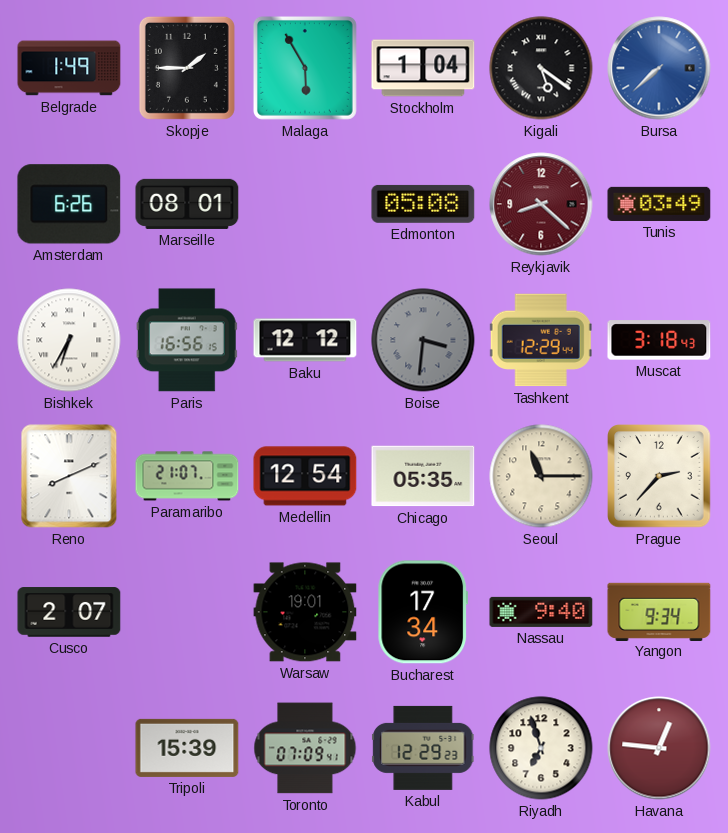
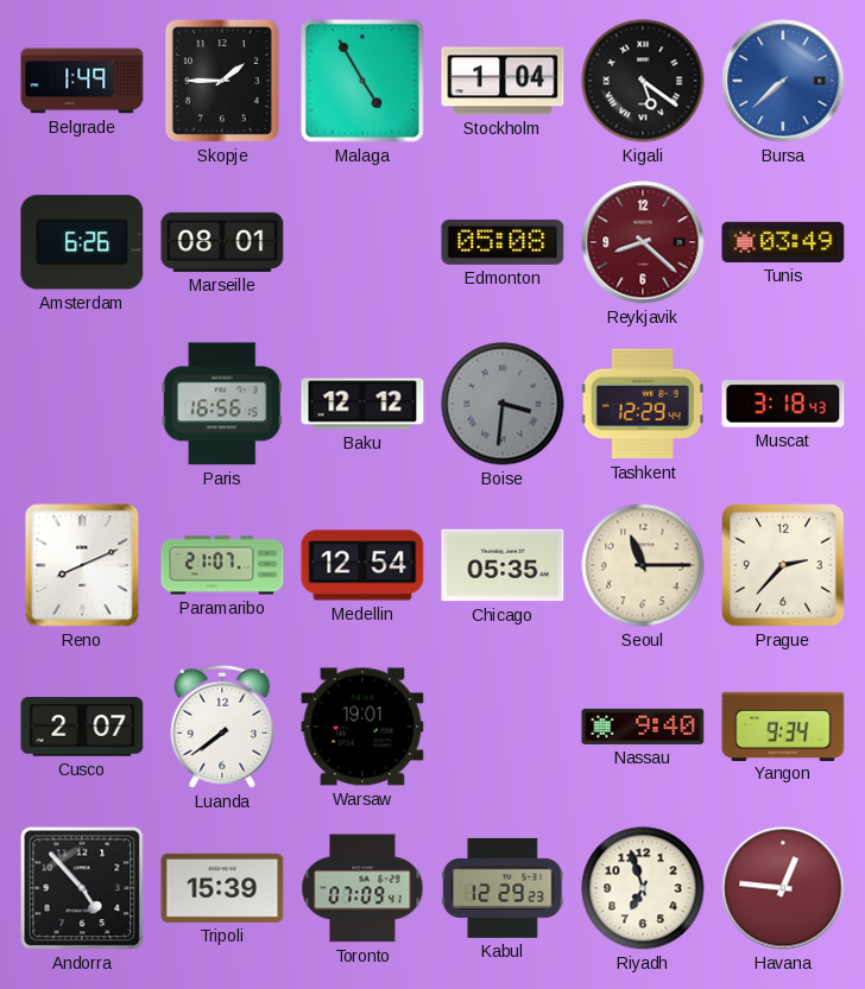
Malaga: 5:55 -> 4:55
Bishkek: 6:35 -> none
Luanda: none -> 7:39
Bucharest: 17:34 -> none
Andorra: none -> 4:53
